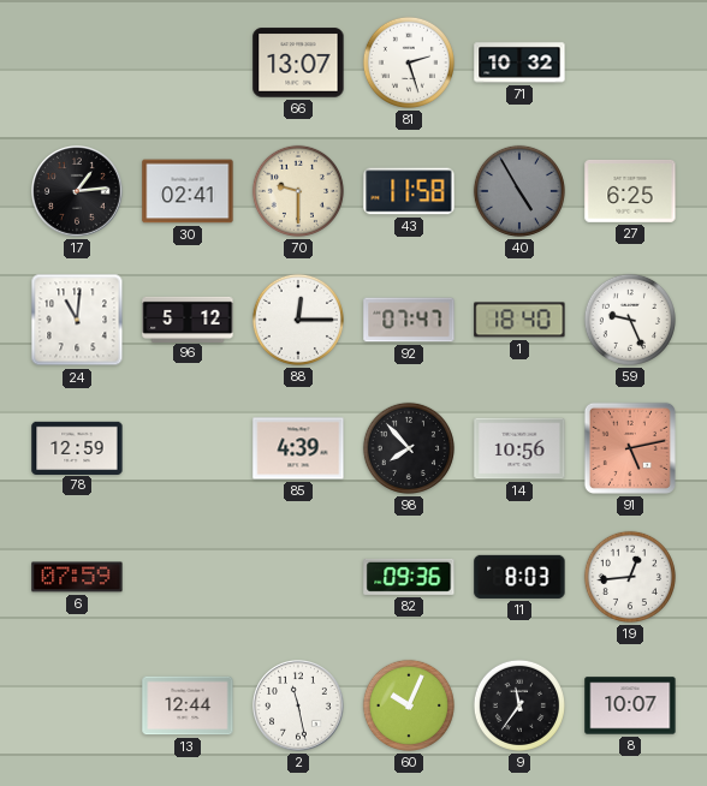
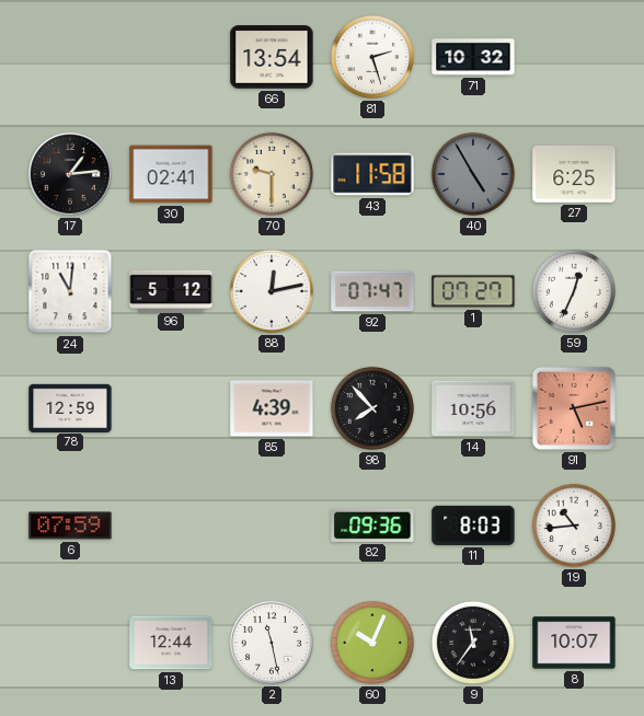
66: 13:07 -> 13:54
88: 12:15 -> 12:13
1: 18:40 -> 07:27
59: 9:26 -> 12:34
19: 12:44 -> 10:44
